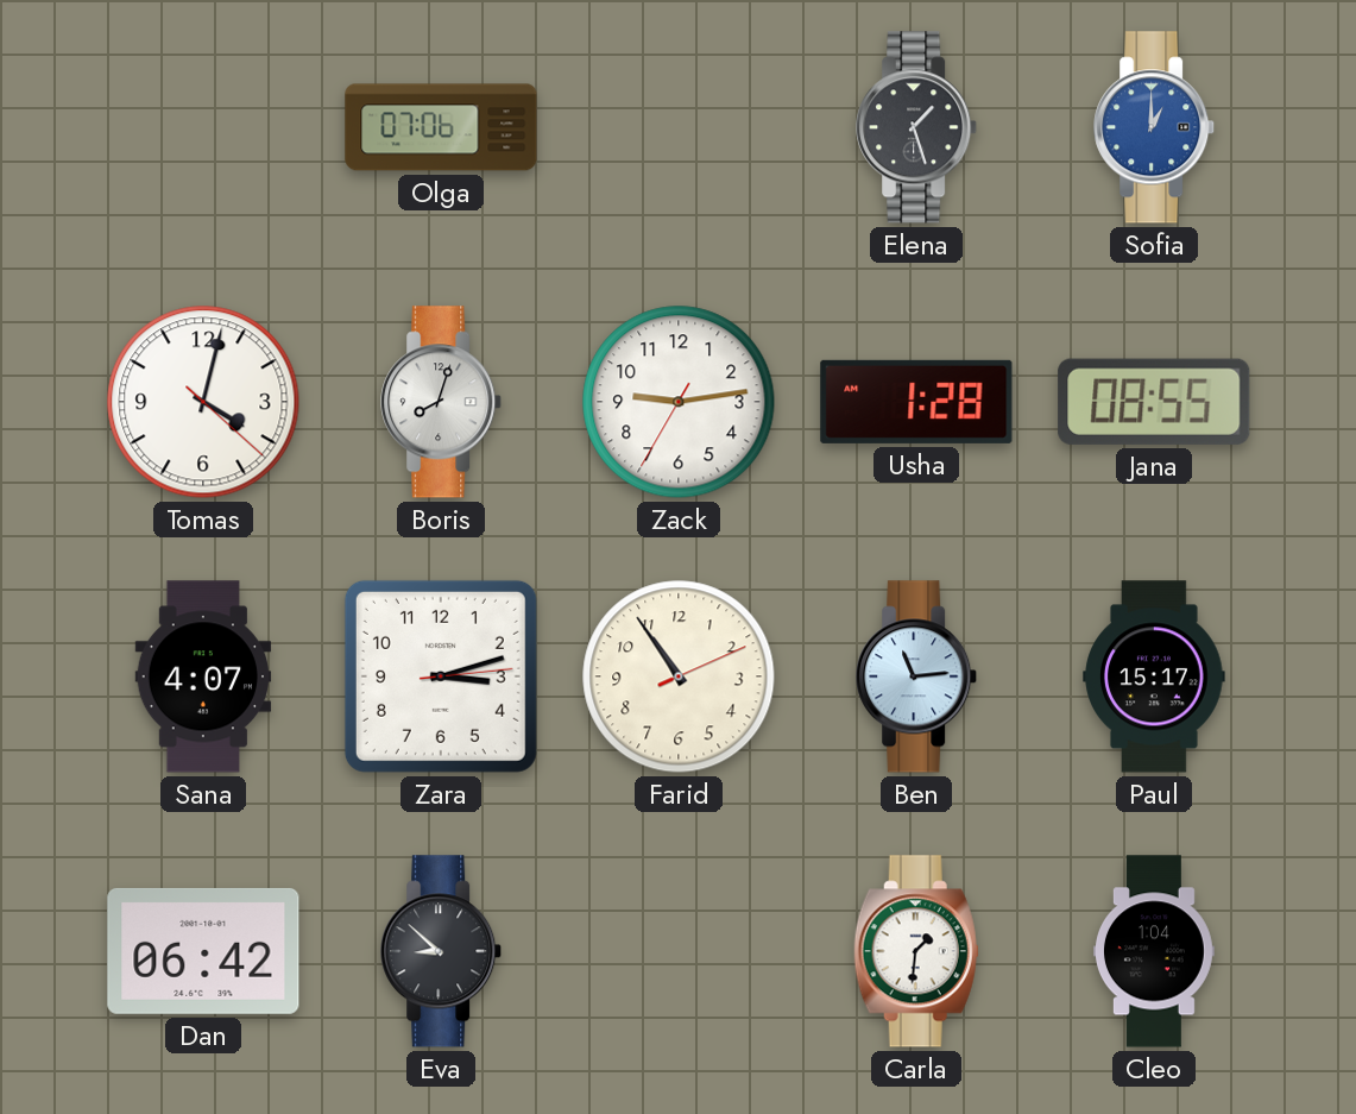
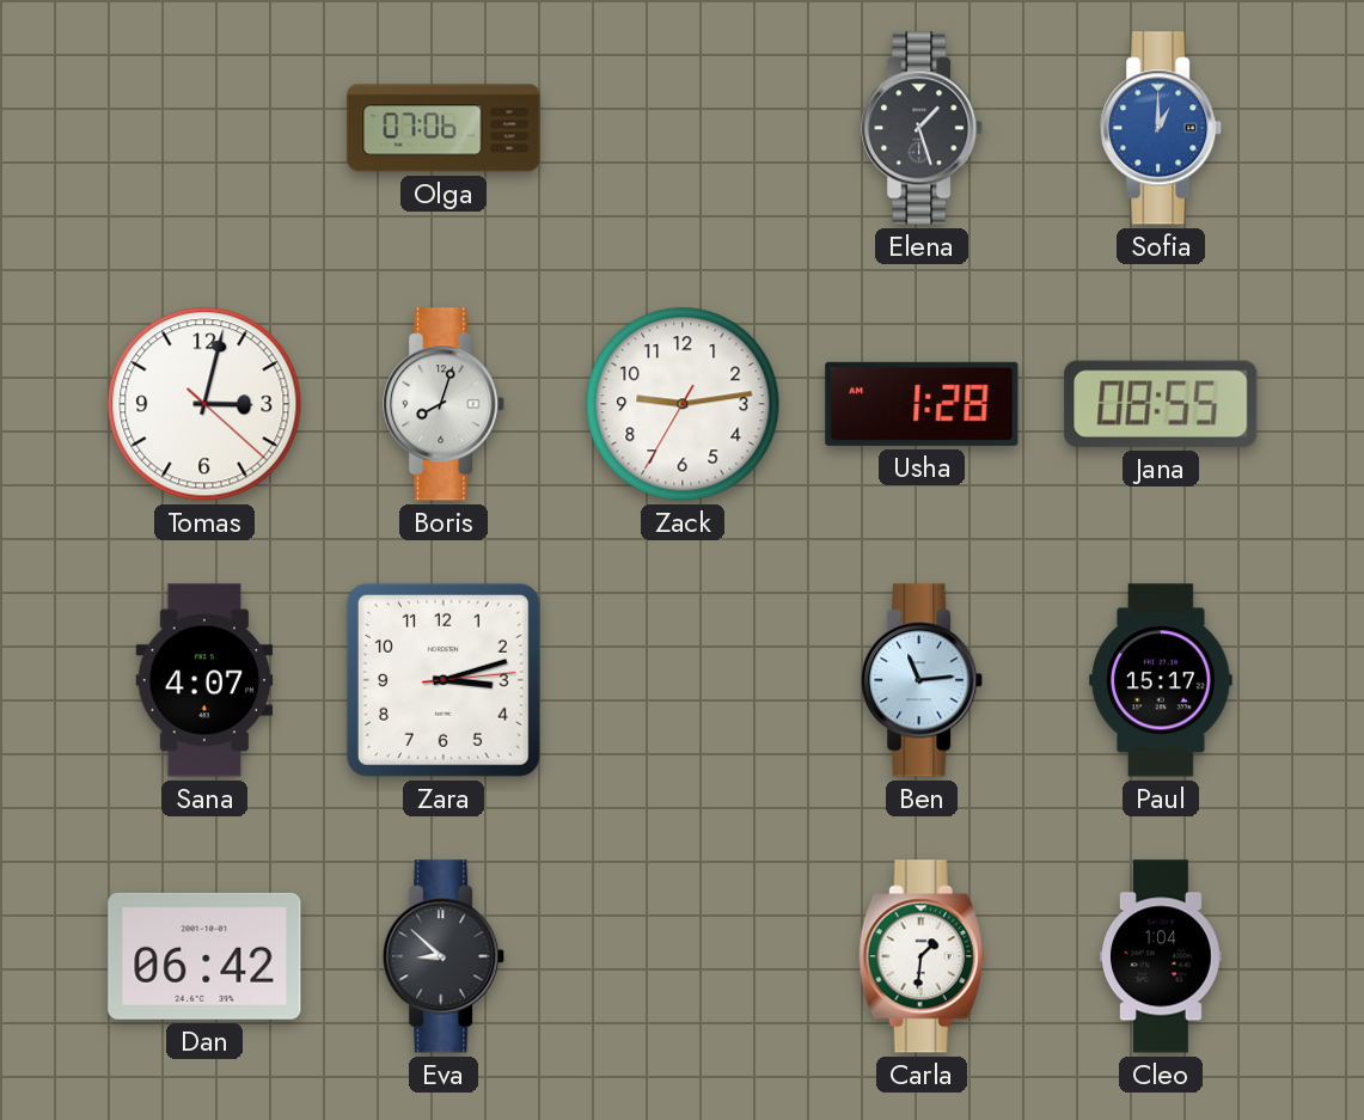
Tomas: 4:02 -> 3:02
Farid: 10:54 -> none
